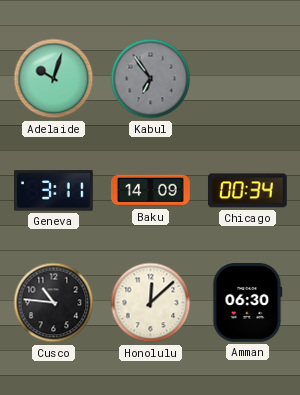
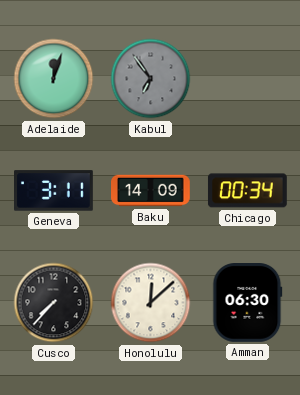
Adelaide: 10:03 -> 12:03
Cusco: 10:46 -> 7:37
